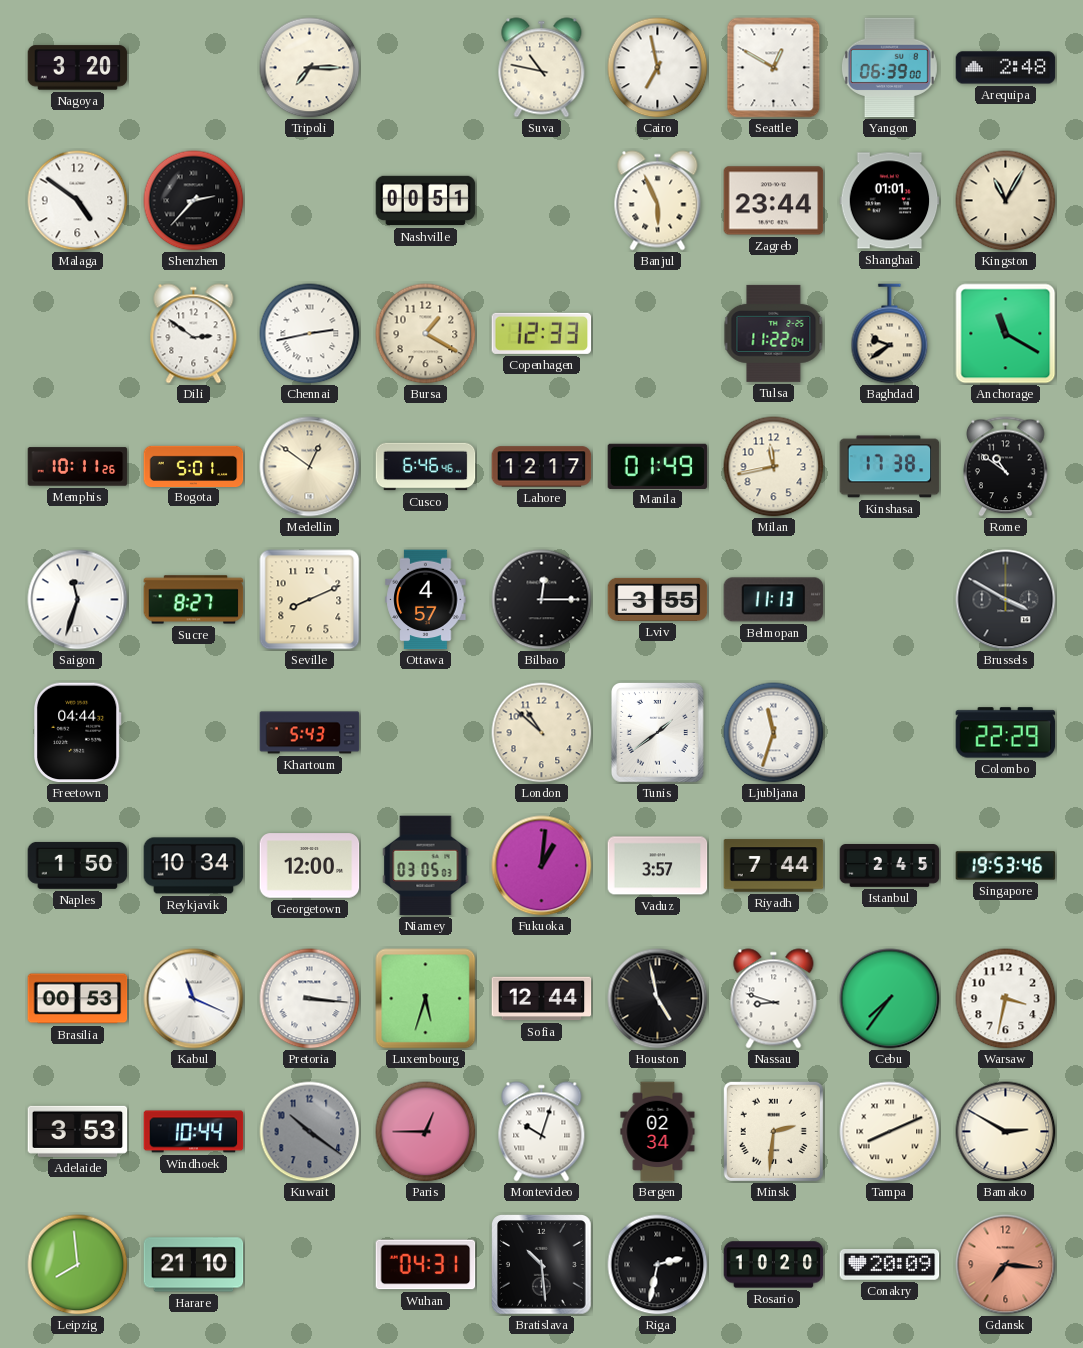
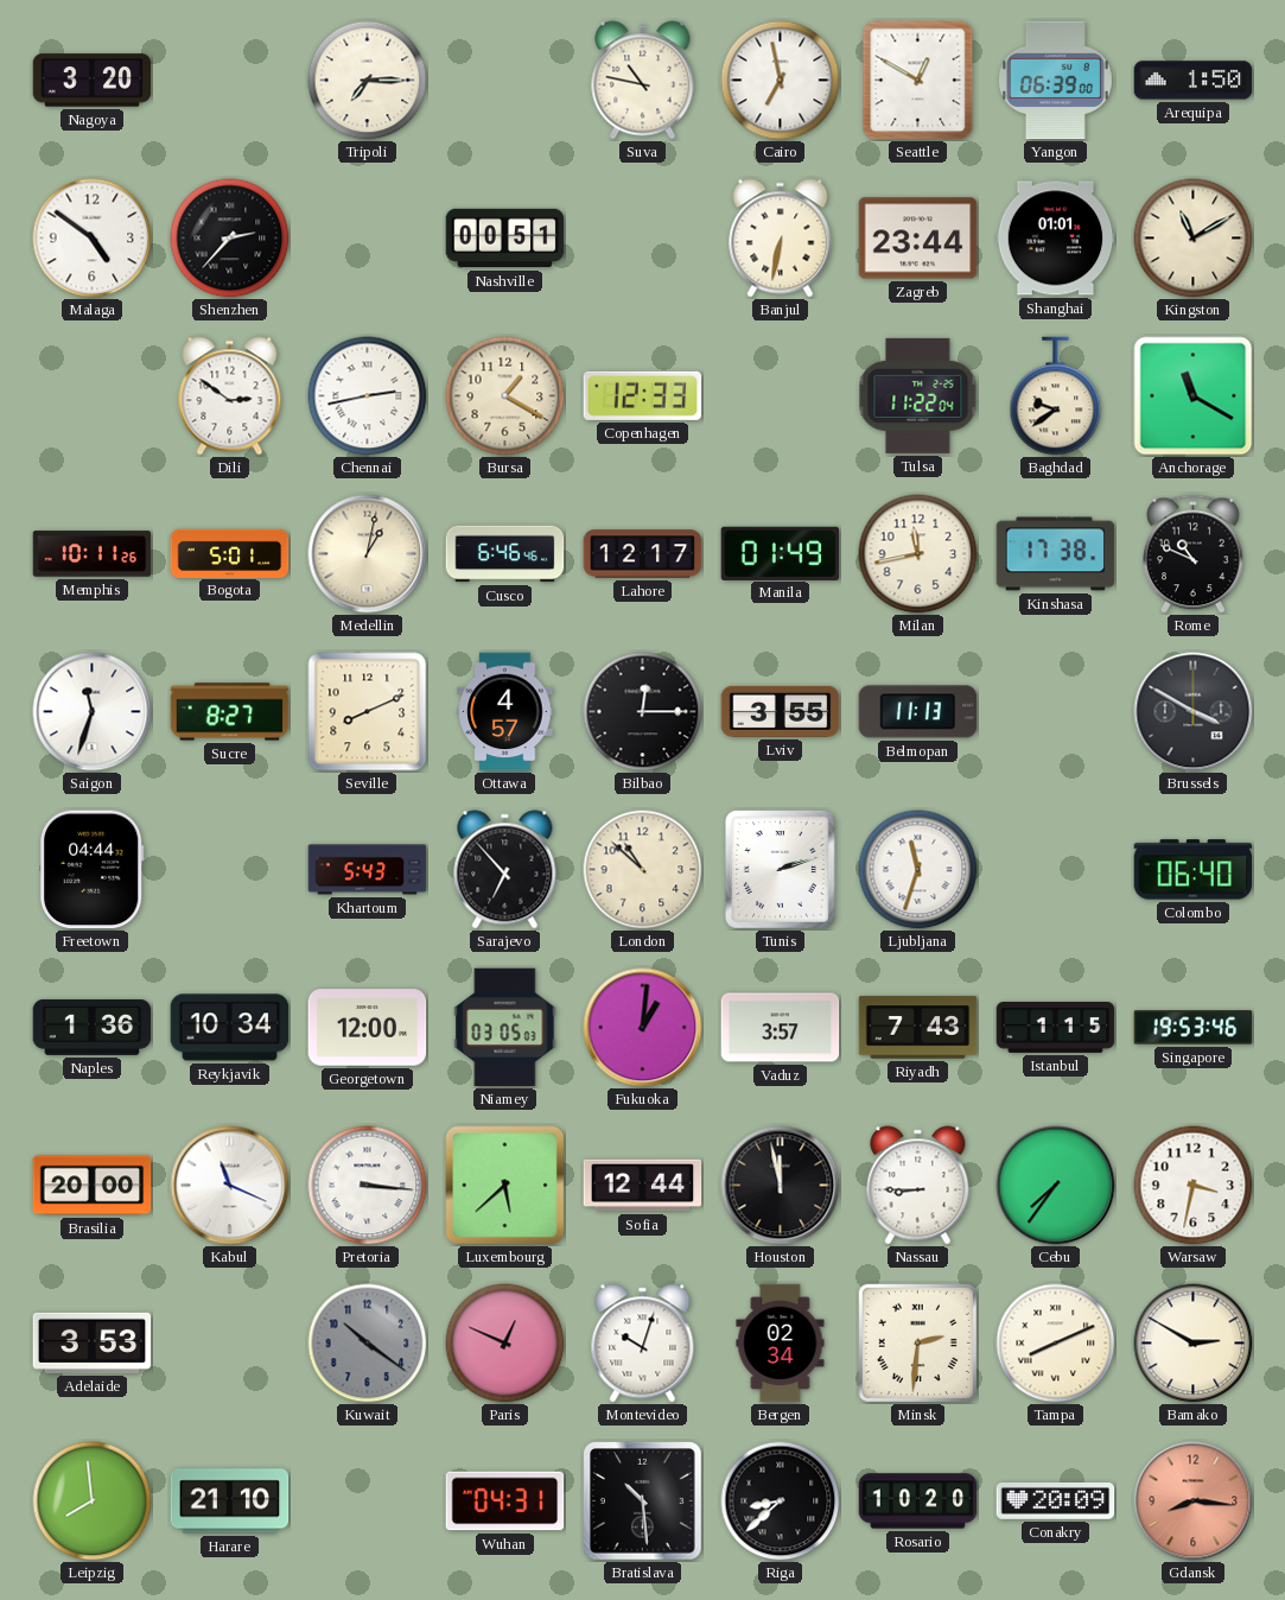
Arequipa: 2:48 -> 1:50
Banjul: 5:56 -> 6:32
Kingston: 11:05 -> 11:10
Medellin: 12:51 -> 1:02
Rome: 10:51 -> 10:49
Sarajevo: none -> 6:53
Tunis: 1:39 -> 2:12
Colombo: 22:29 -> 06:40
Naples: 1:50 -> 1:36
Riyadh: 7:44 -> 7:43
Istanbul: 2:45 -> 1:15
Brasilia: 00:53 -> 20:00
Luxembourg: 5:33 -> 5:38
Houston: 4:58 -> 11:58
Nassau: 8:48 -> 8:45
Windhoek: 10:44 -> none
Paris: 12:45 -> 12:49
Riga: 2:32 -> 8:38
Gdansk: 7:16 -> 8:16
